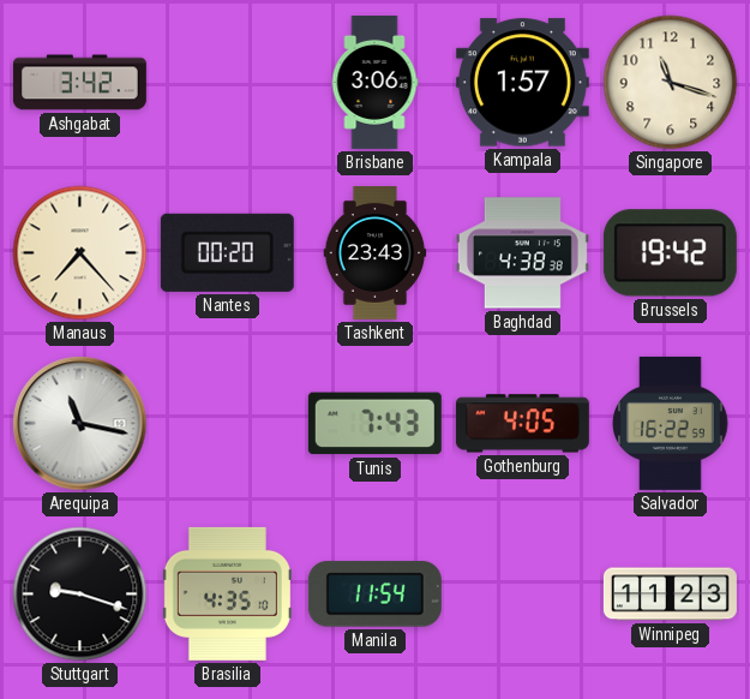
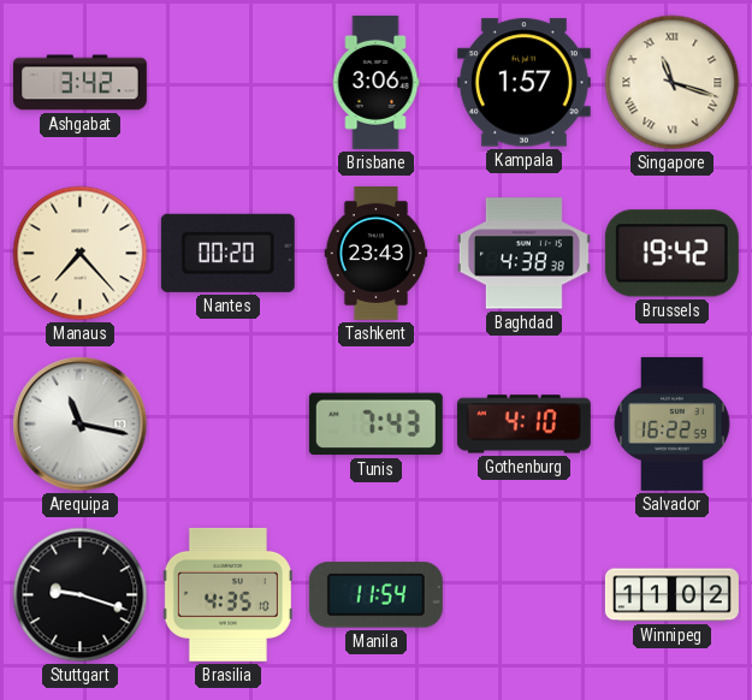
Singapore numerals: Arabic -> Roman
Gothenburg: 4:05 -> 4:10
Winnipeg: 11:23 -> 11:02
